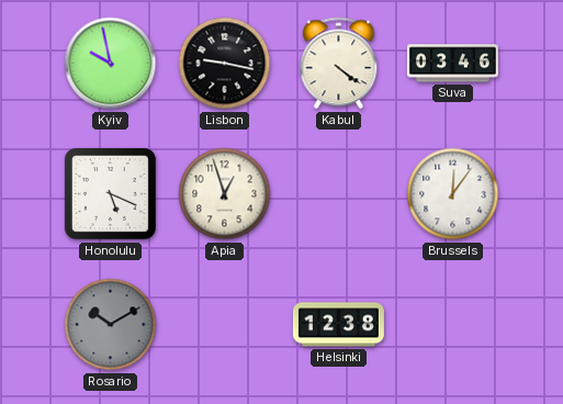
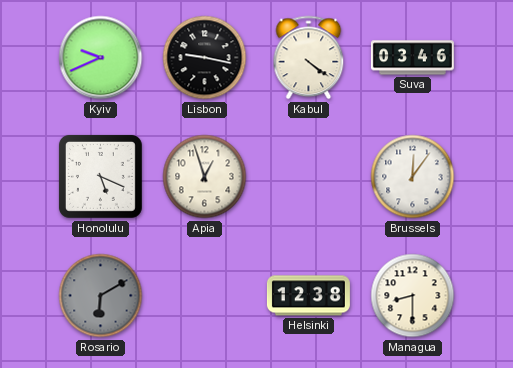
Kyiv: 9:58 -> 9:41
Rosario: 10:10 -> 6:10
Managua: none -> 8:30
